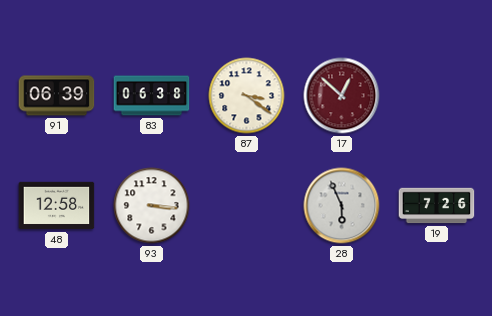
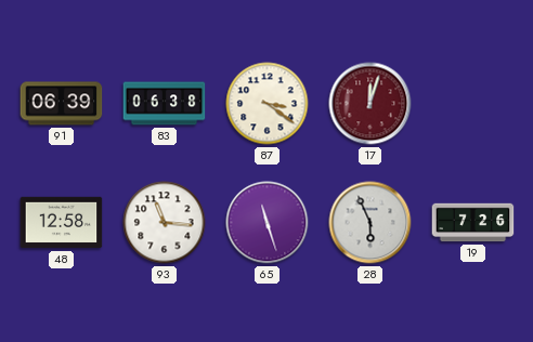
17: 12:52 -> 12:03
93: 3:16 -> 11:16
65: none -> 11:27
